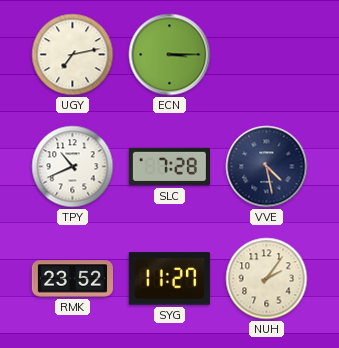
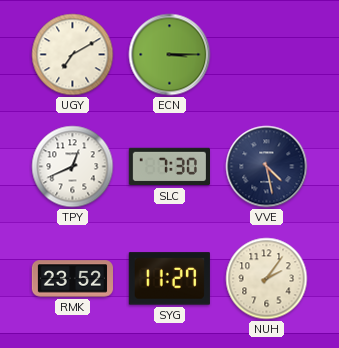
UGY: 7:13 -> 7:10
TPY: 10:41 -> 12:41
SLC: 7:28 -> 7:30
